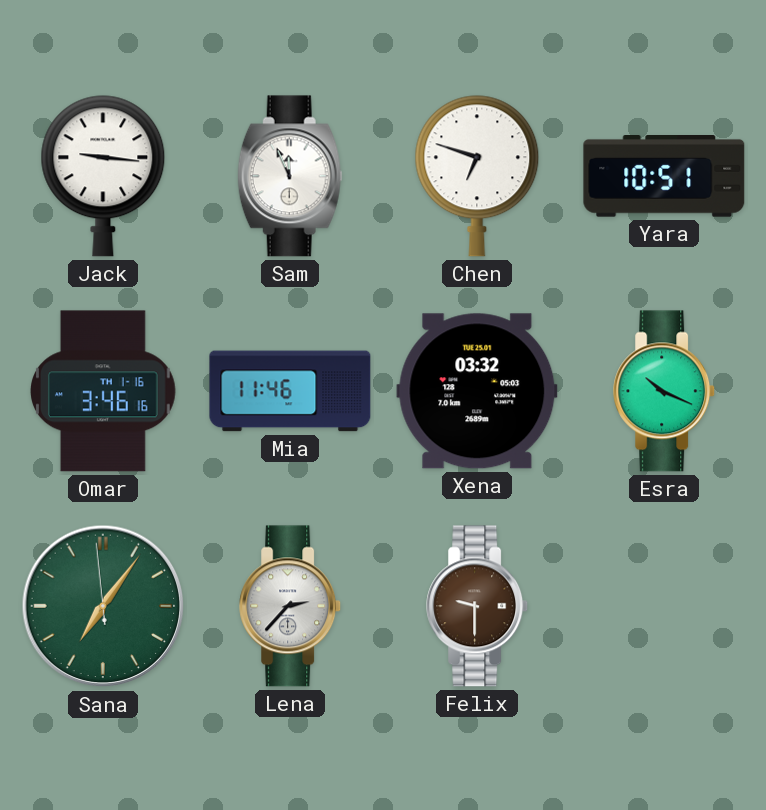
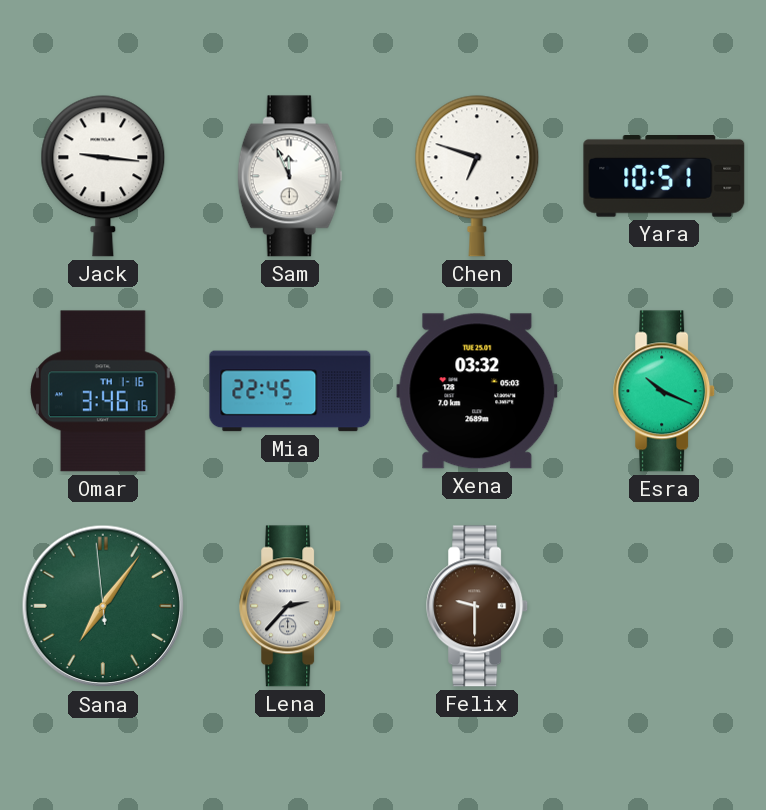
Mia: 11:46 -> 22:45
